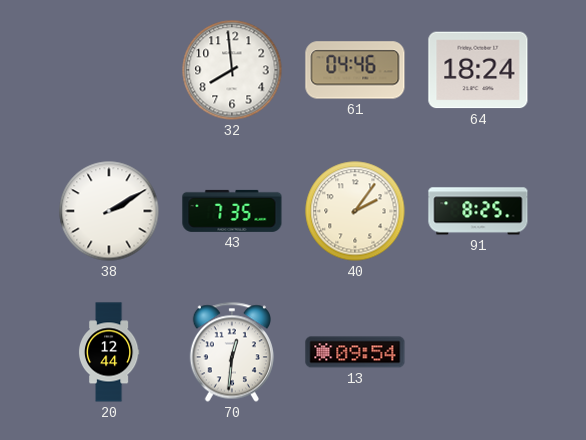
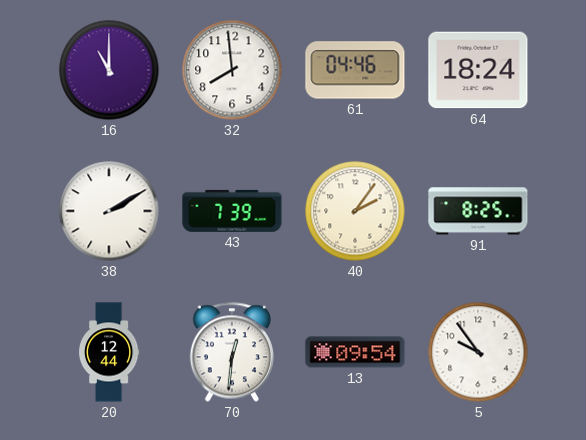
16: none -> 11:00
43: 7:35 -> 7:39
5: none -> 9:54
